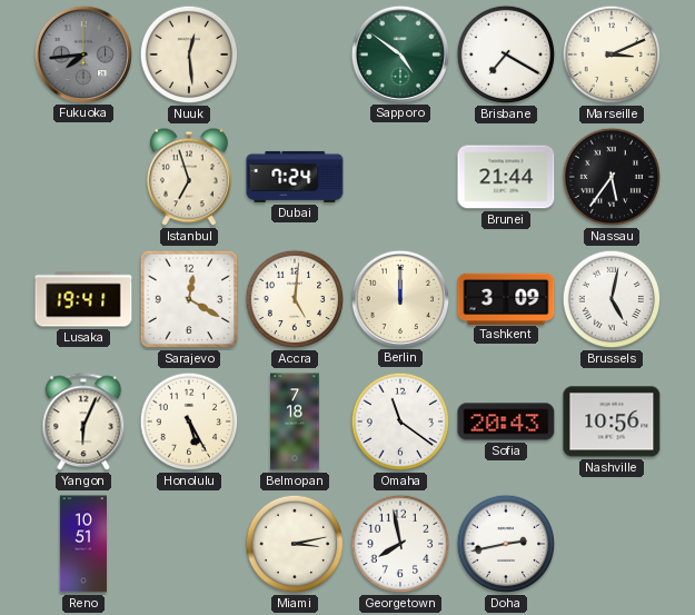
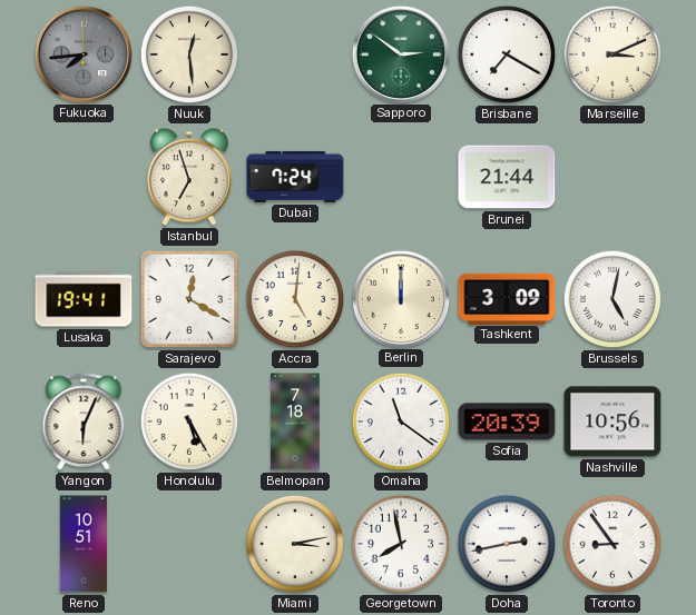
Sapporo: 4:51 -> 2:51
Nassau: 5:36 -> none
Sofia: 20:43 -> 20:39
Toronto: none -> 8:54
